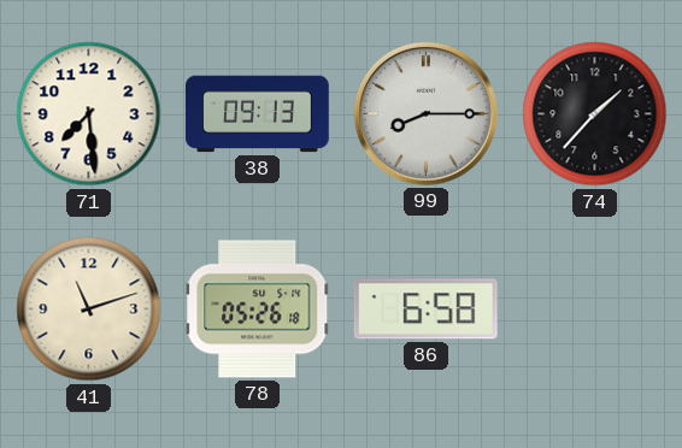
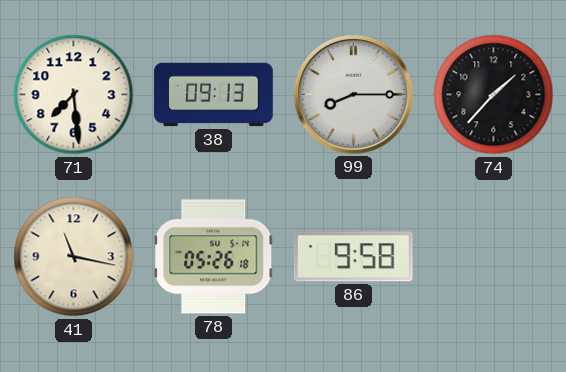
41: 11:12 -> 11:17
86: 6:58 -> 9:58
